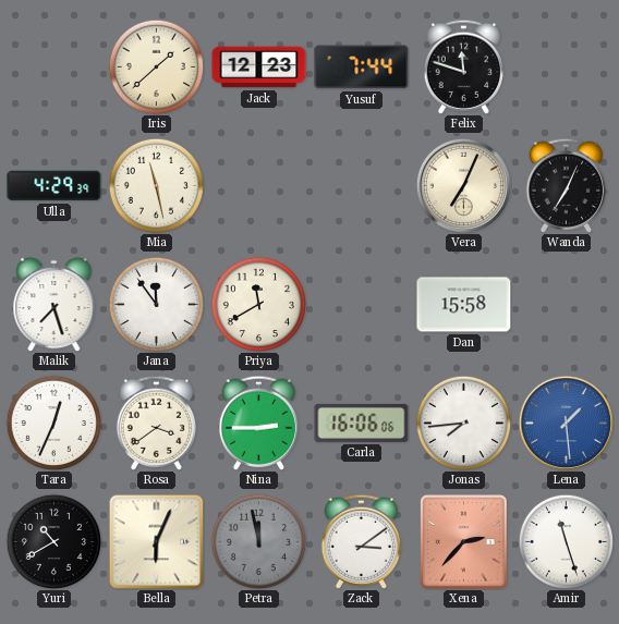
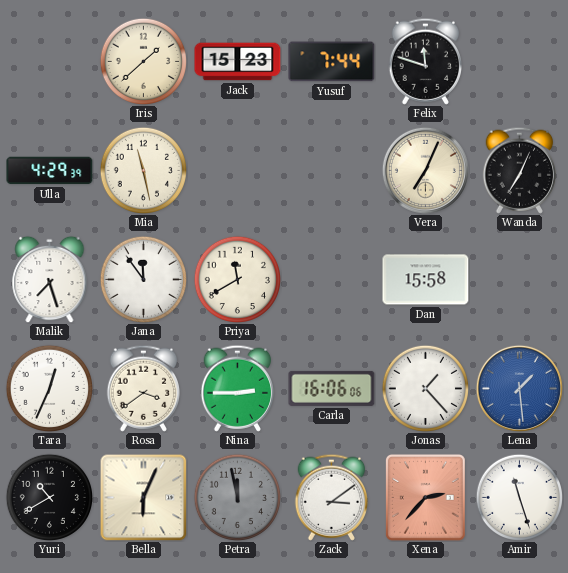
Jack: 12:23 -> 15:23
Jonas: 7:44 -> 1:23
